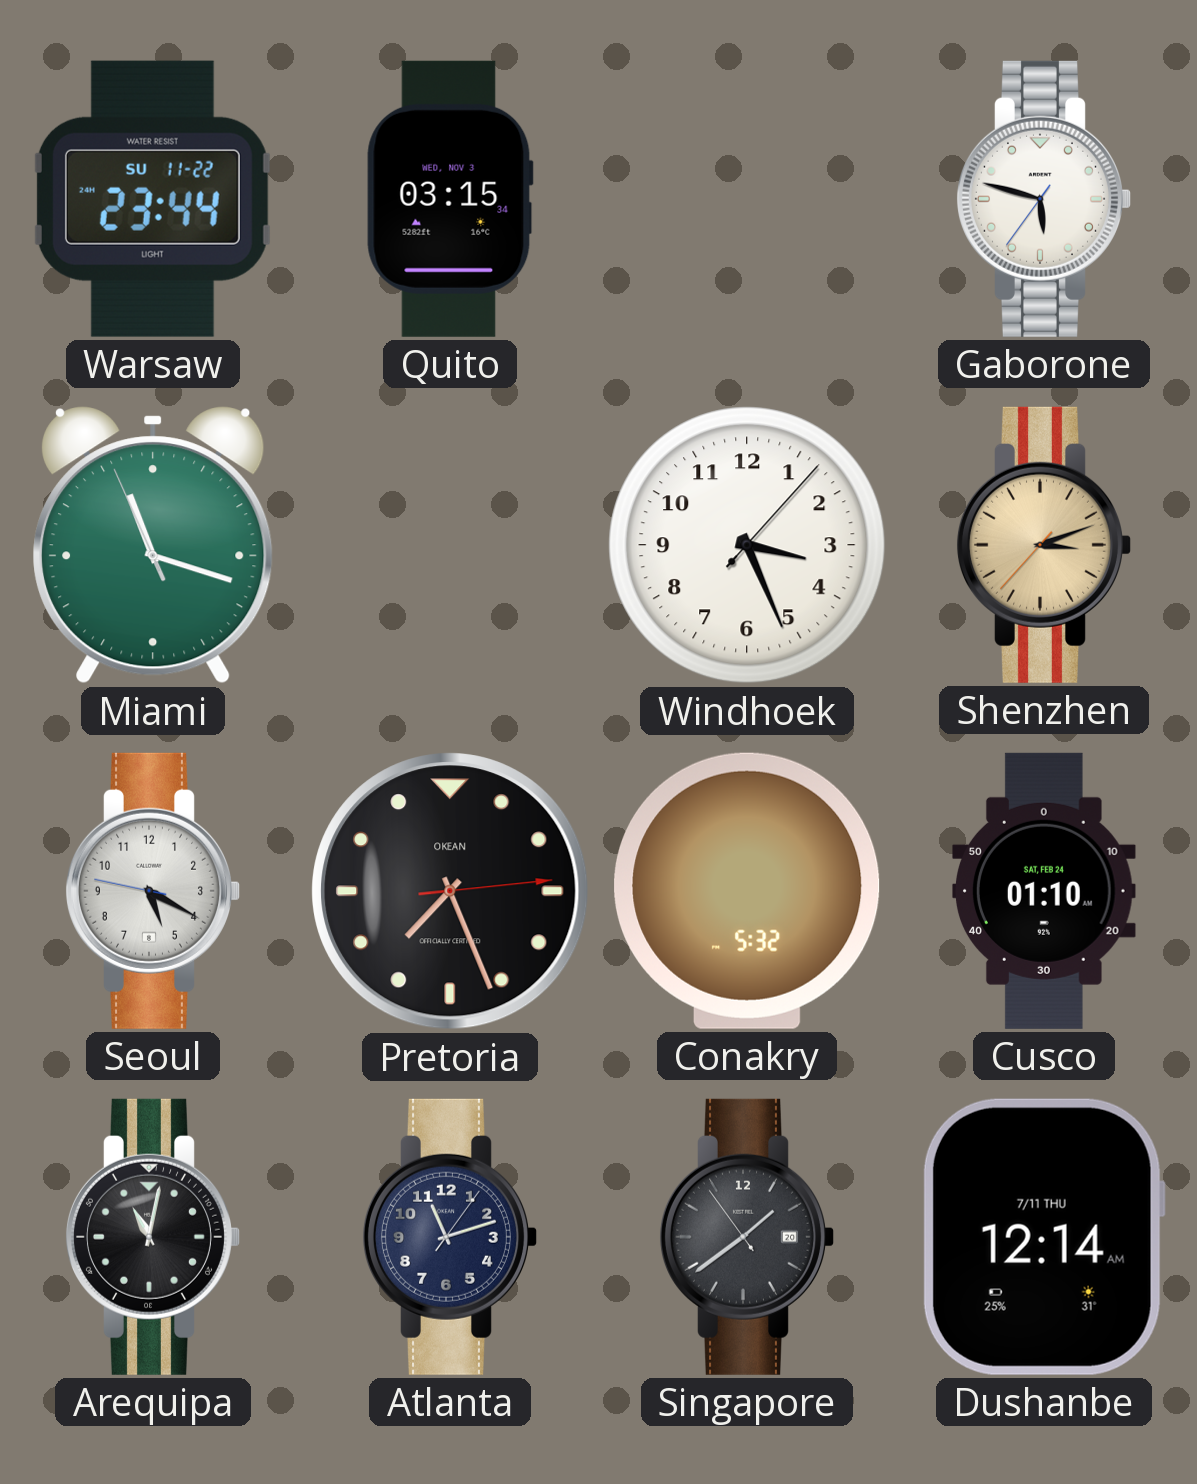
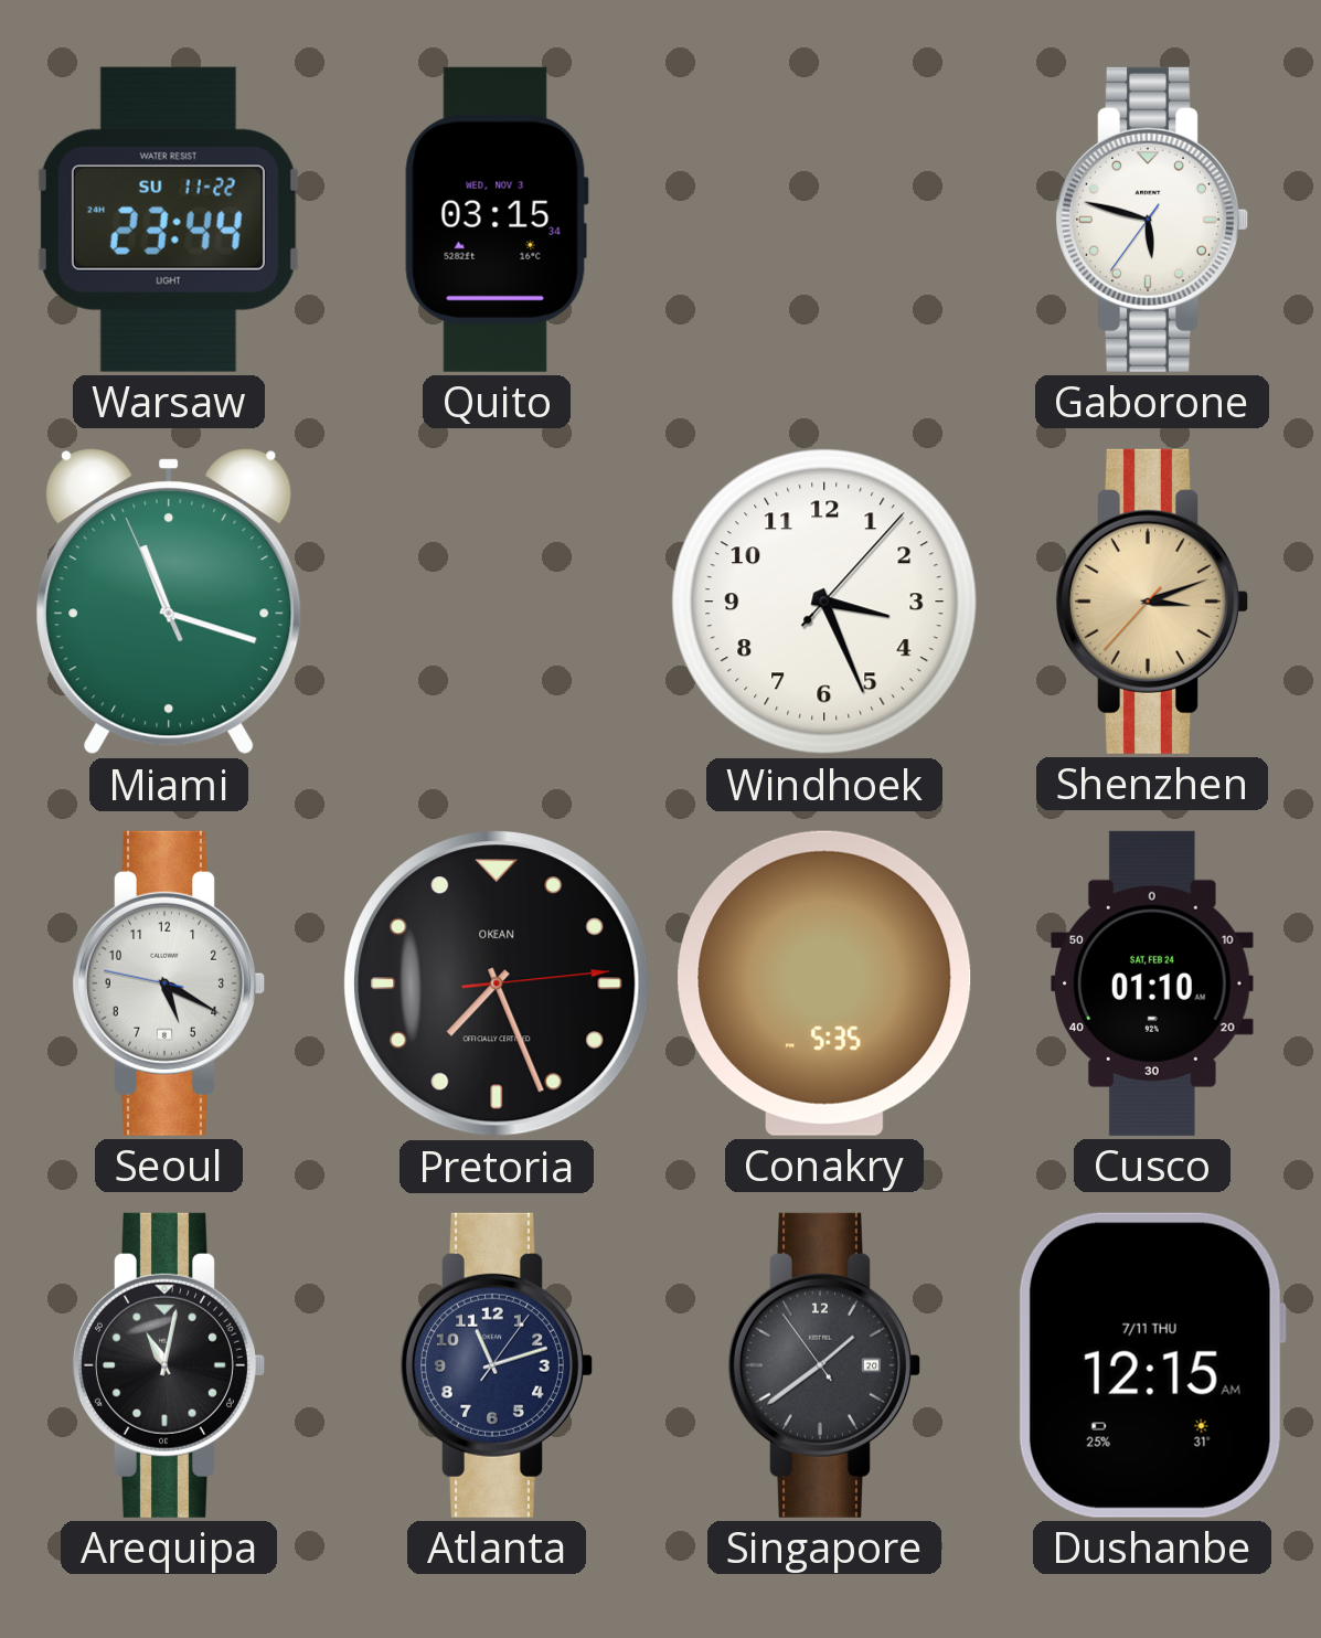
Conakry: 5:32 -> 5:35
Dushanbe: 12:14 -> 12:15
